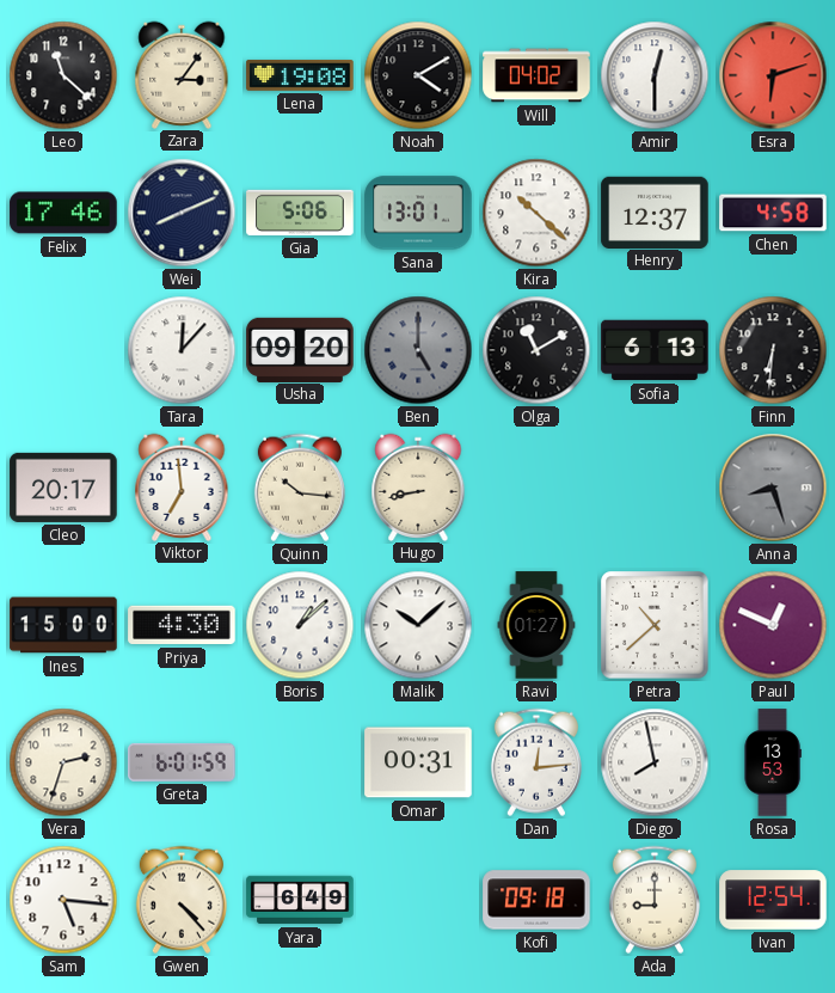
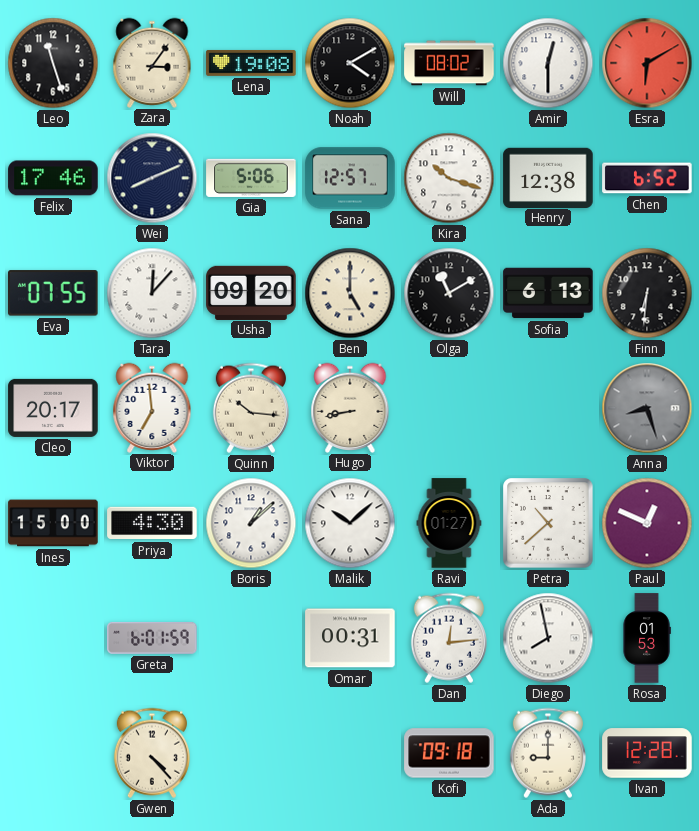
Leo: 11:22 -> 11:27
Will: 04:02 -> 08:02
Esra: 6:12 -> 6:10
Sana: 13:01 -> 12:57
Kira: 10:22 -> 10:18
Henry: 12:37 -> 12:38
Chen: 4:58 -> 6:52
Eva: none -> 07:55
Ben dial: grey -> cream
Vera: 2:33 -> none
Rosa: 13:53 -> 01:53
Sam: 5:16 -> none
Yara: 6:49 -> none
Ivan: 12:54 -> 12:28
